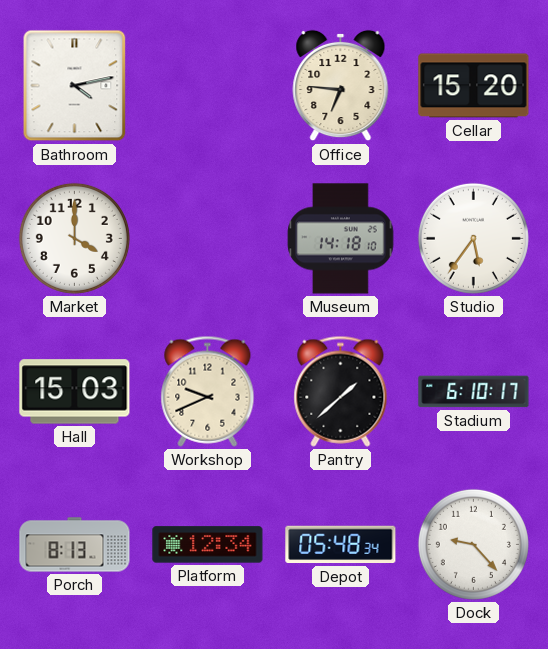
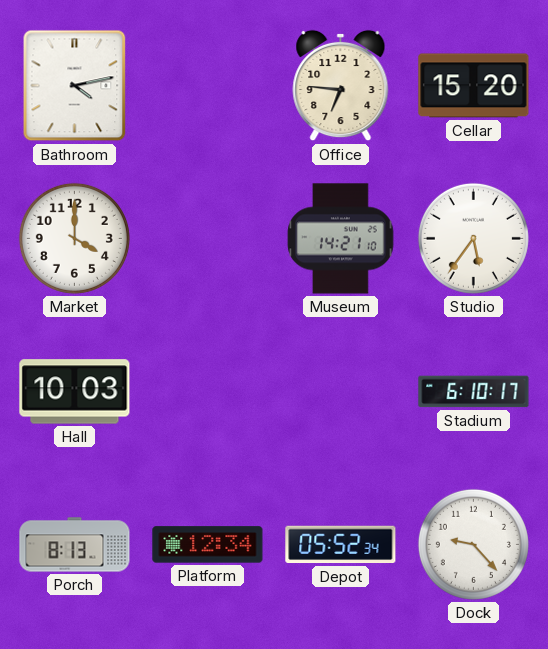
Museum: 14:18 -> 14:21
Hall: 15:03 -> 10:03
Workshop: 9:41 -> none
Pantry: 1:38 -> none
Depot: 05:48 -> 05:52
